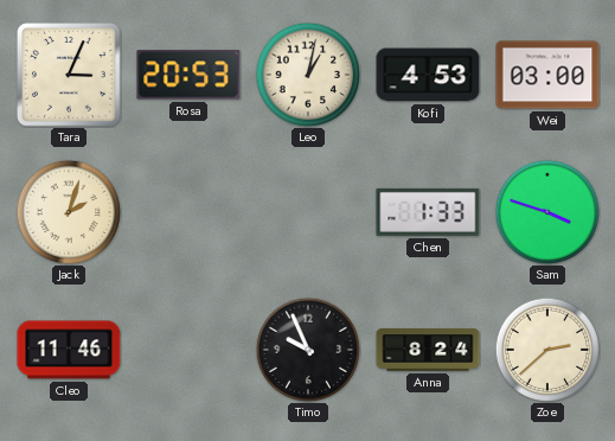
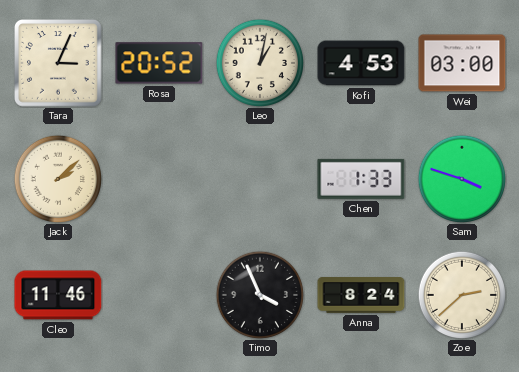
Rosa: 20:53 -> 20:52
Jack: 2:03 -> 2:08
Timo: 9:56 -> 3:56
